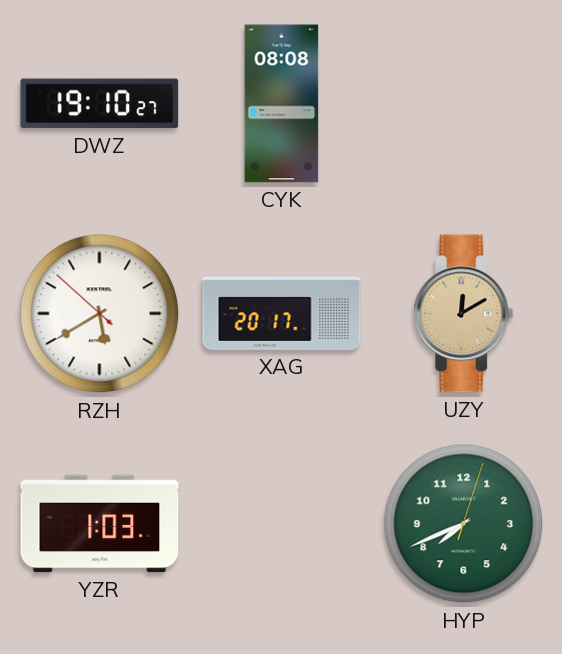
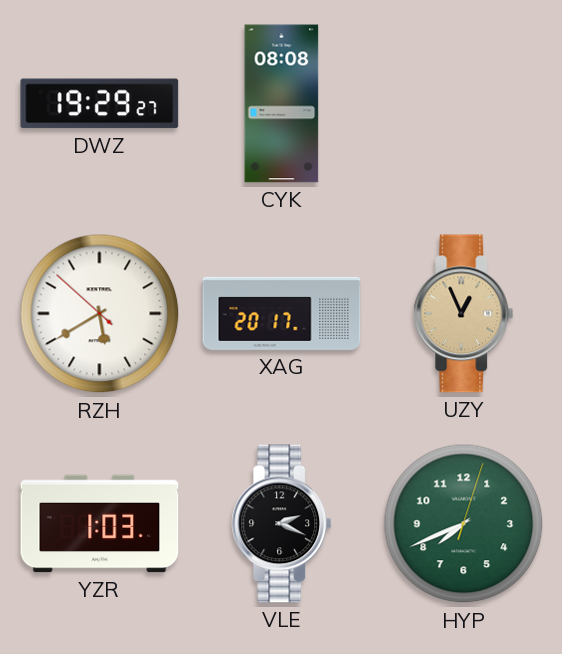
DWZ: 19:10 -> 19:29
UZY: 12:10 -> 12:56
VLE: none -> 2:19
